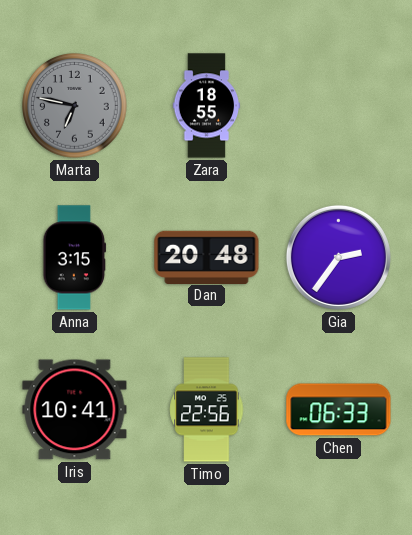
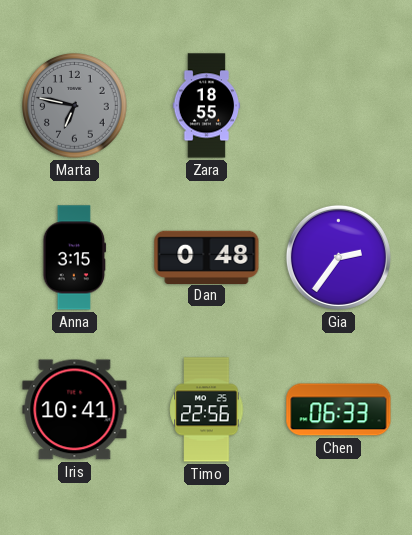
Dan: 20:48 -> 0:48
